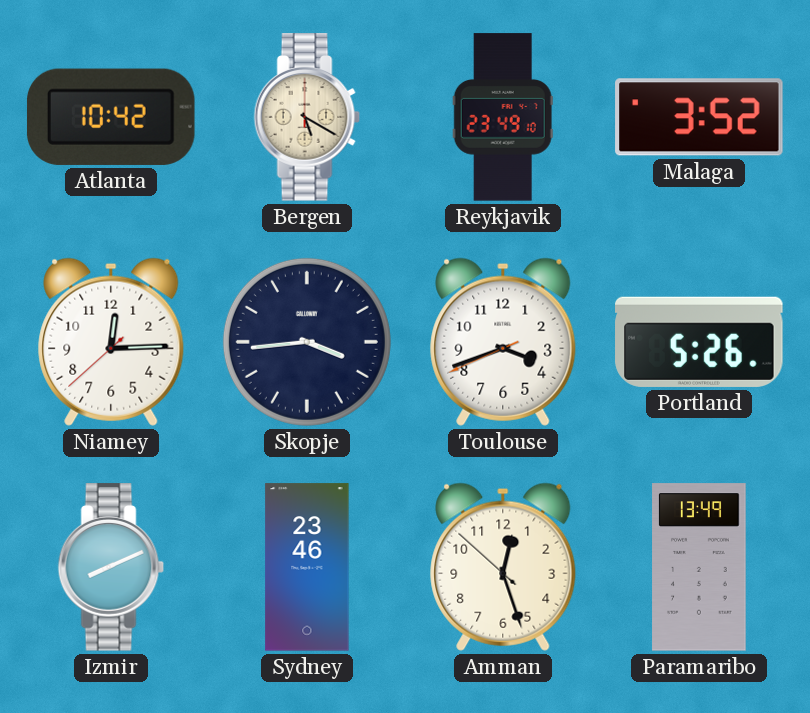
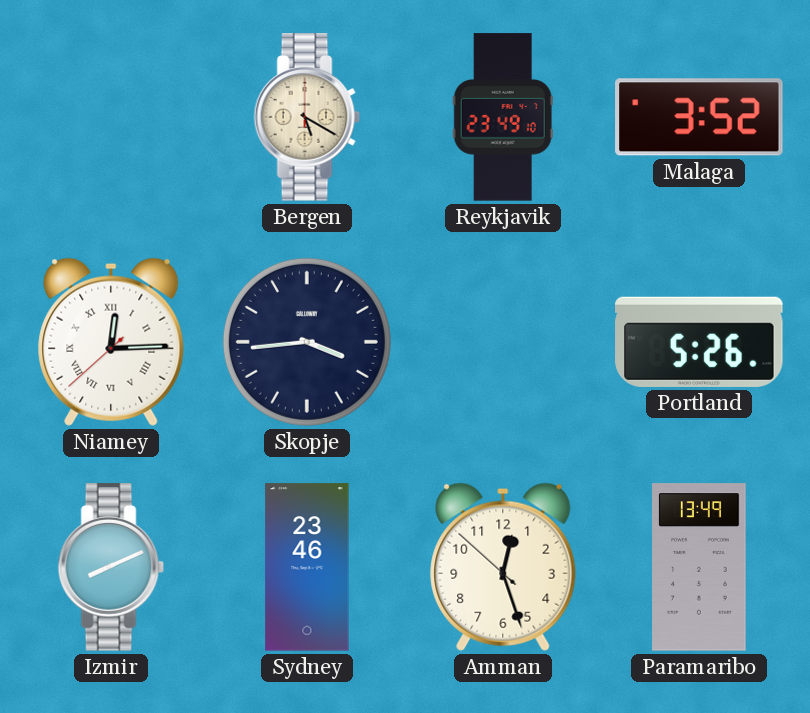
Atlanta: 10:42 -> none
Niamey numerals: Arabic -> Roman
Toulouse: 3:41 -> none
